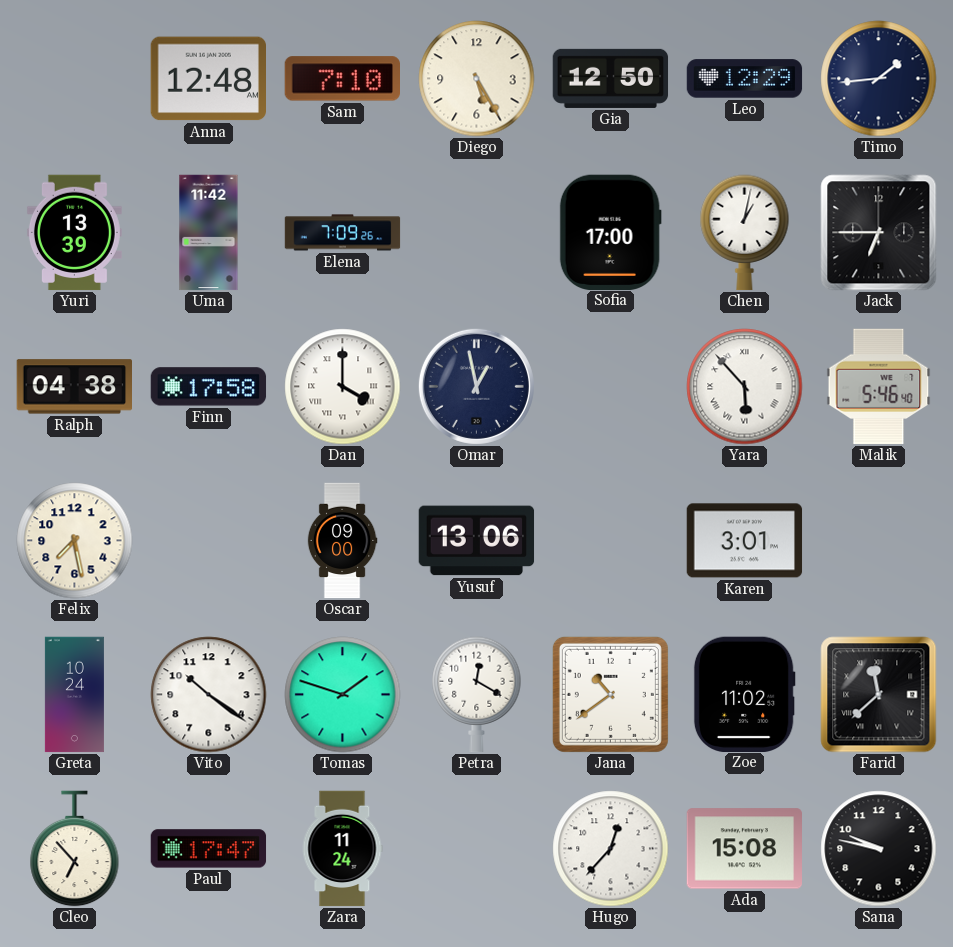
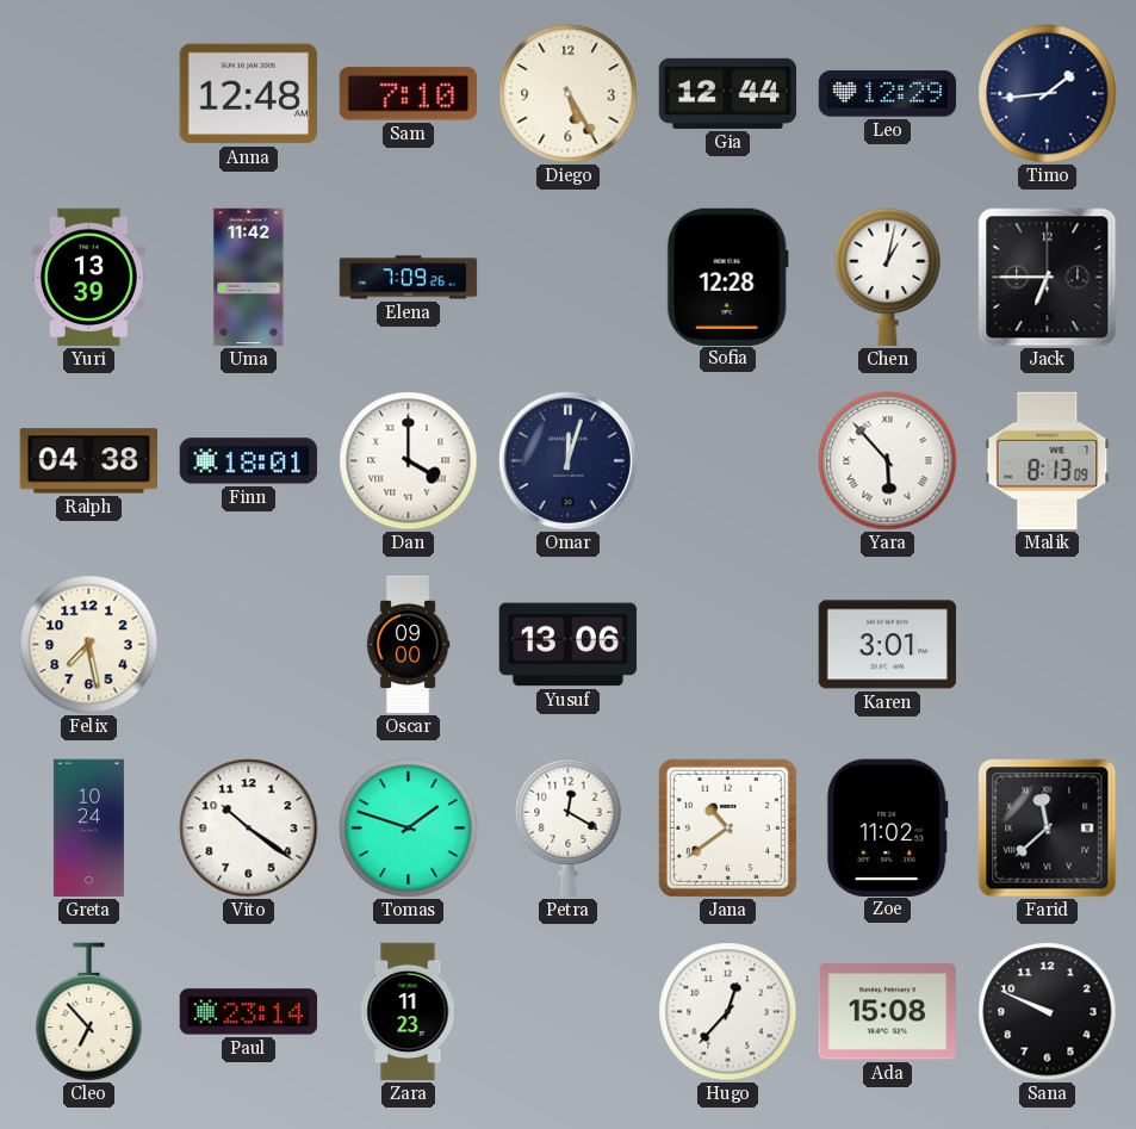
Gia: 12:50 -> 12:44
Sofia: 17:00 -> 12:28
Finn: 17:58 -> 18:01
Omar: 12:58 -> 12:03
Malik: 5:46 -> 8:13
Paul: 17:47 -> 23:14
Zara: 11:24 -> 11:23
Sana: 9:47 -> 9:49
